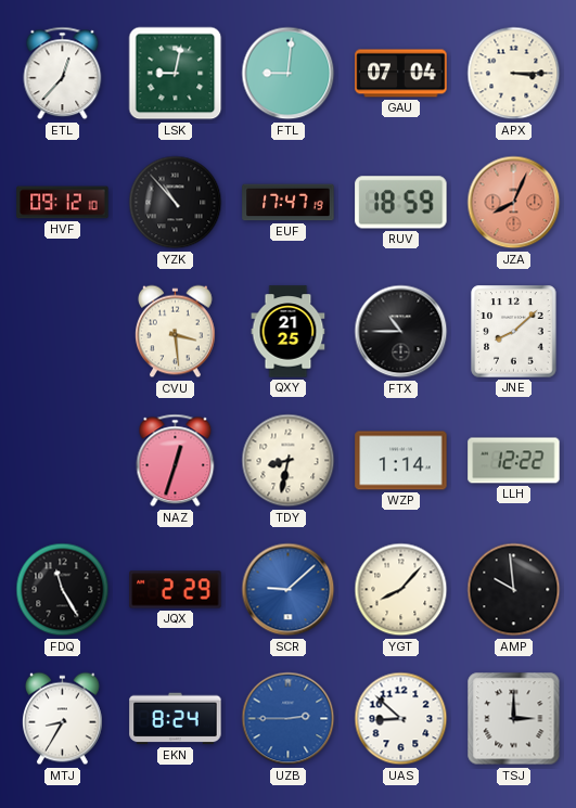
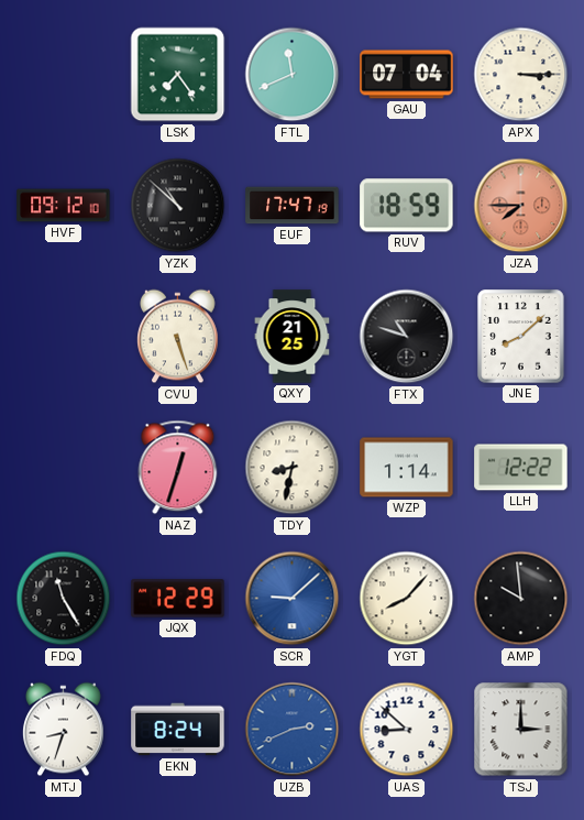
ETL: 12:37 -> none
LSK: 9:02 -> 7:24
FTL: 9:01 -> 11:41
YZK: 10:53 -> 10:52
JZA: 8:04 -> 7:45
CVU: 3:29 -> 5:27
FTX: 10:45 -> 10:48
JQX: 2:29 -> 12:29
MTJ: 8:35 -> 8:33
UZB: 2:45 -> 2:41
